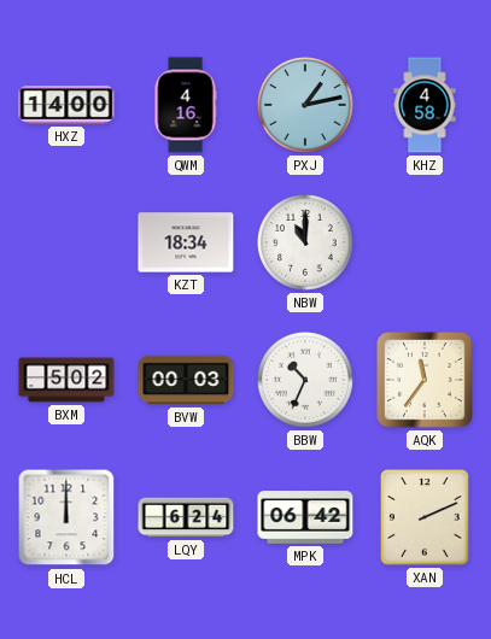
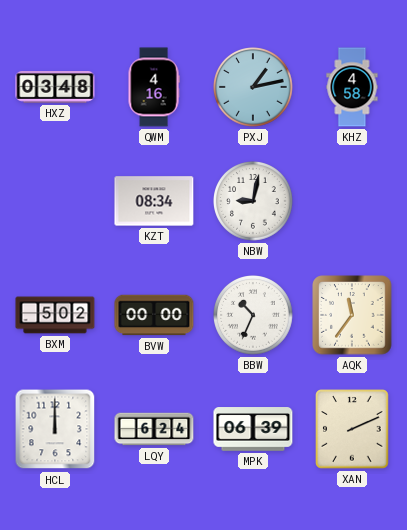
HXZ: 14:00 -> 03:48
KZT: 18:34 -> 08:34
NBW: 11:00 -> 9:02
BVW: 00:03 -> 00:00
MPK: 06:42 -> 06:39
